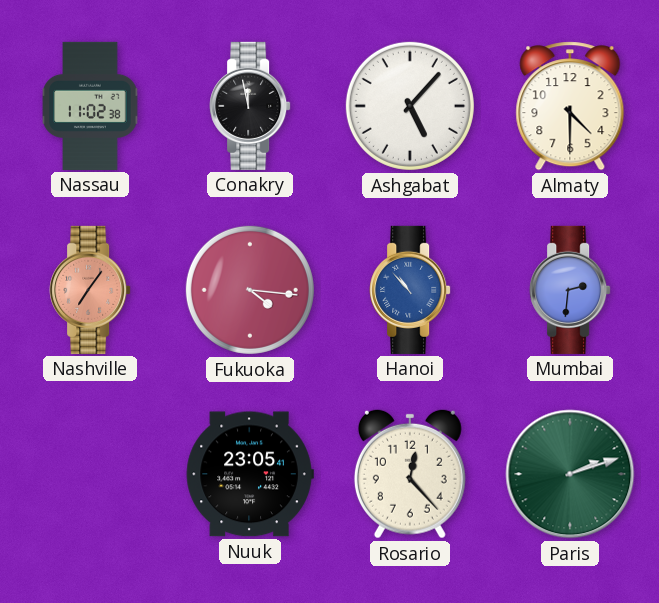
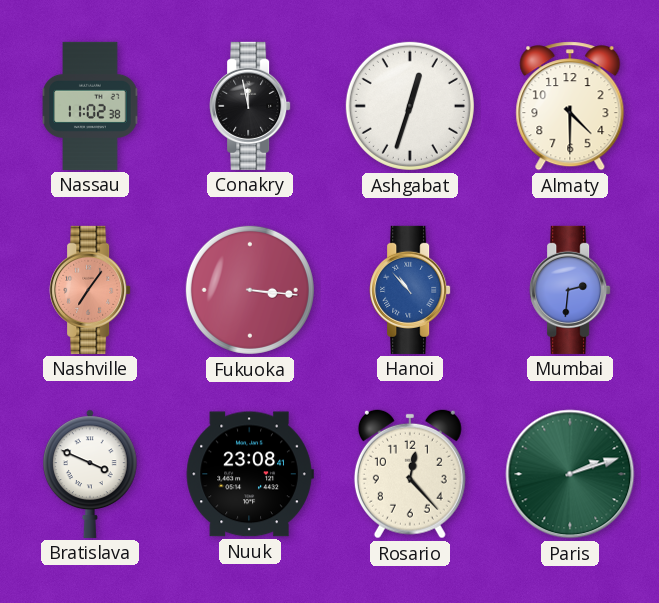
Ashgabat: 5:07 -> 12:33
Fukuoka: 4:16 -> 3:16
Bratislava: none -> 3:49
Nuuk: 23:05 -> 23:08
